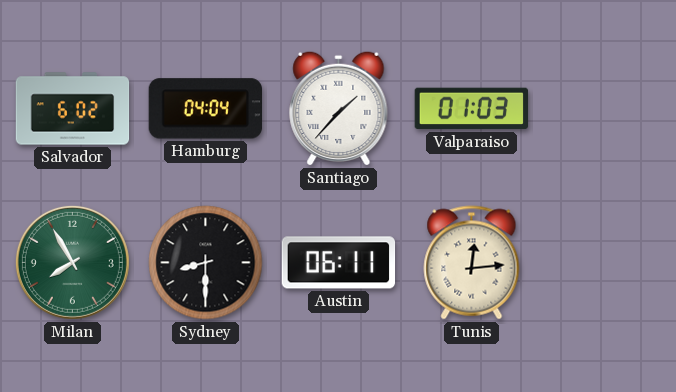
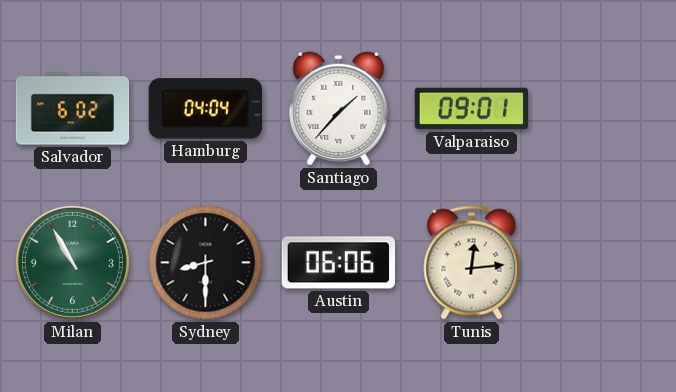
Valparaiso: 01:03 -> 09:01
Milan: 7:55 -> 10:55
Austin: 06:11 -> 06:06
